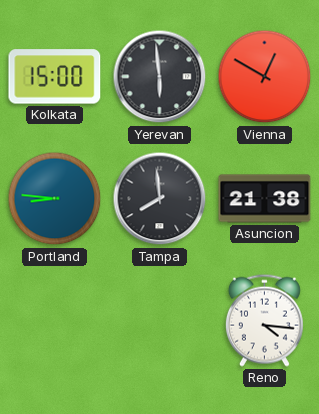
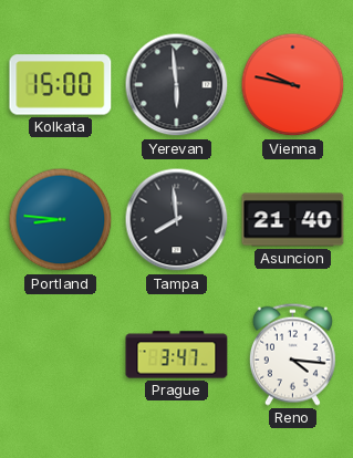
Vienna: 12:50 -> 9:47
Asuncion: 21:38 -> 21:40
Prague: none -> 3:47
